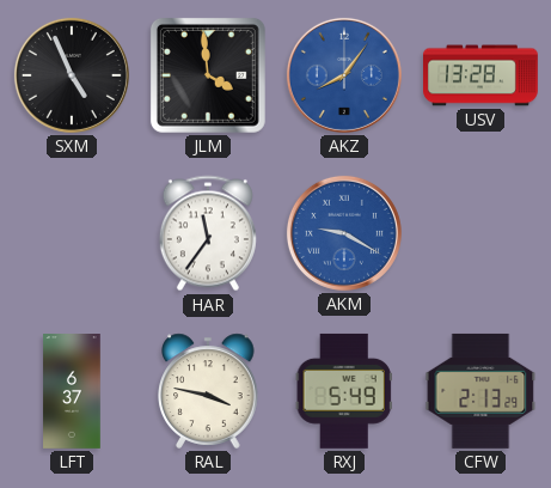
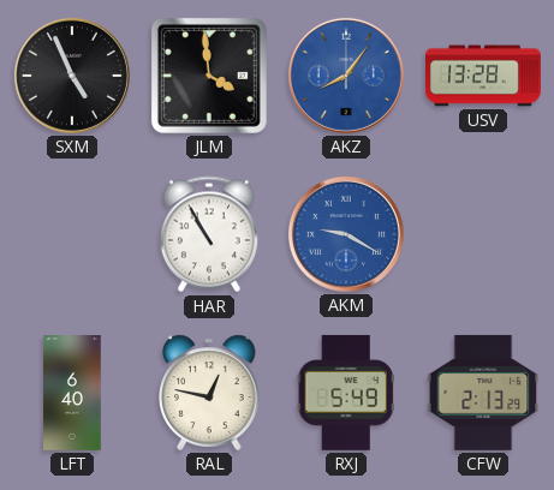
HAR: 11:36 -> 10:55
LFT: 6:37 -> 6:40
RAL: 3:47 -> 12:47
